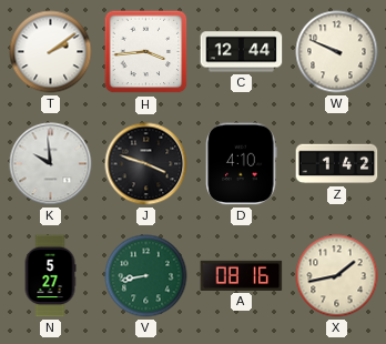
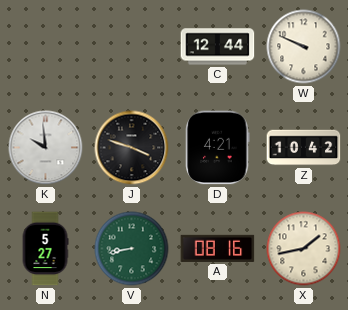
T: 2:09 -> none
H: 3:44 -> none
D: 4:10 -> 4:21
Z: 1:42 -> 10:42
